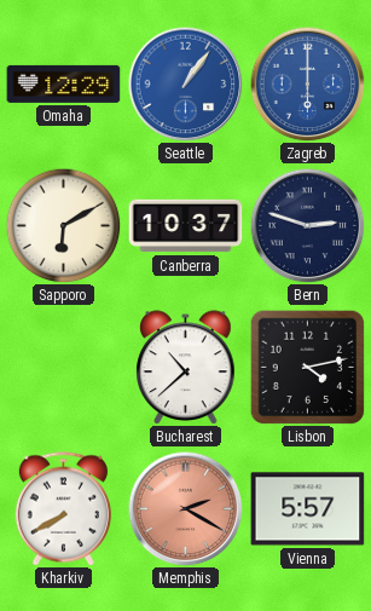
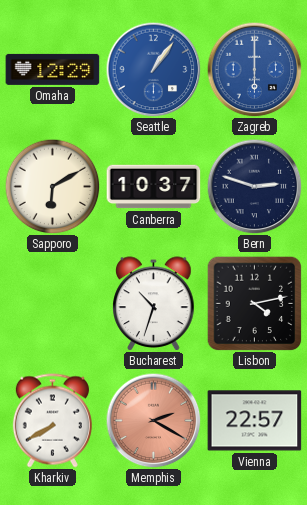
Bucharest: 10:38 -> 10:33
Vienna: 5:57 -> 22:57
